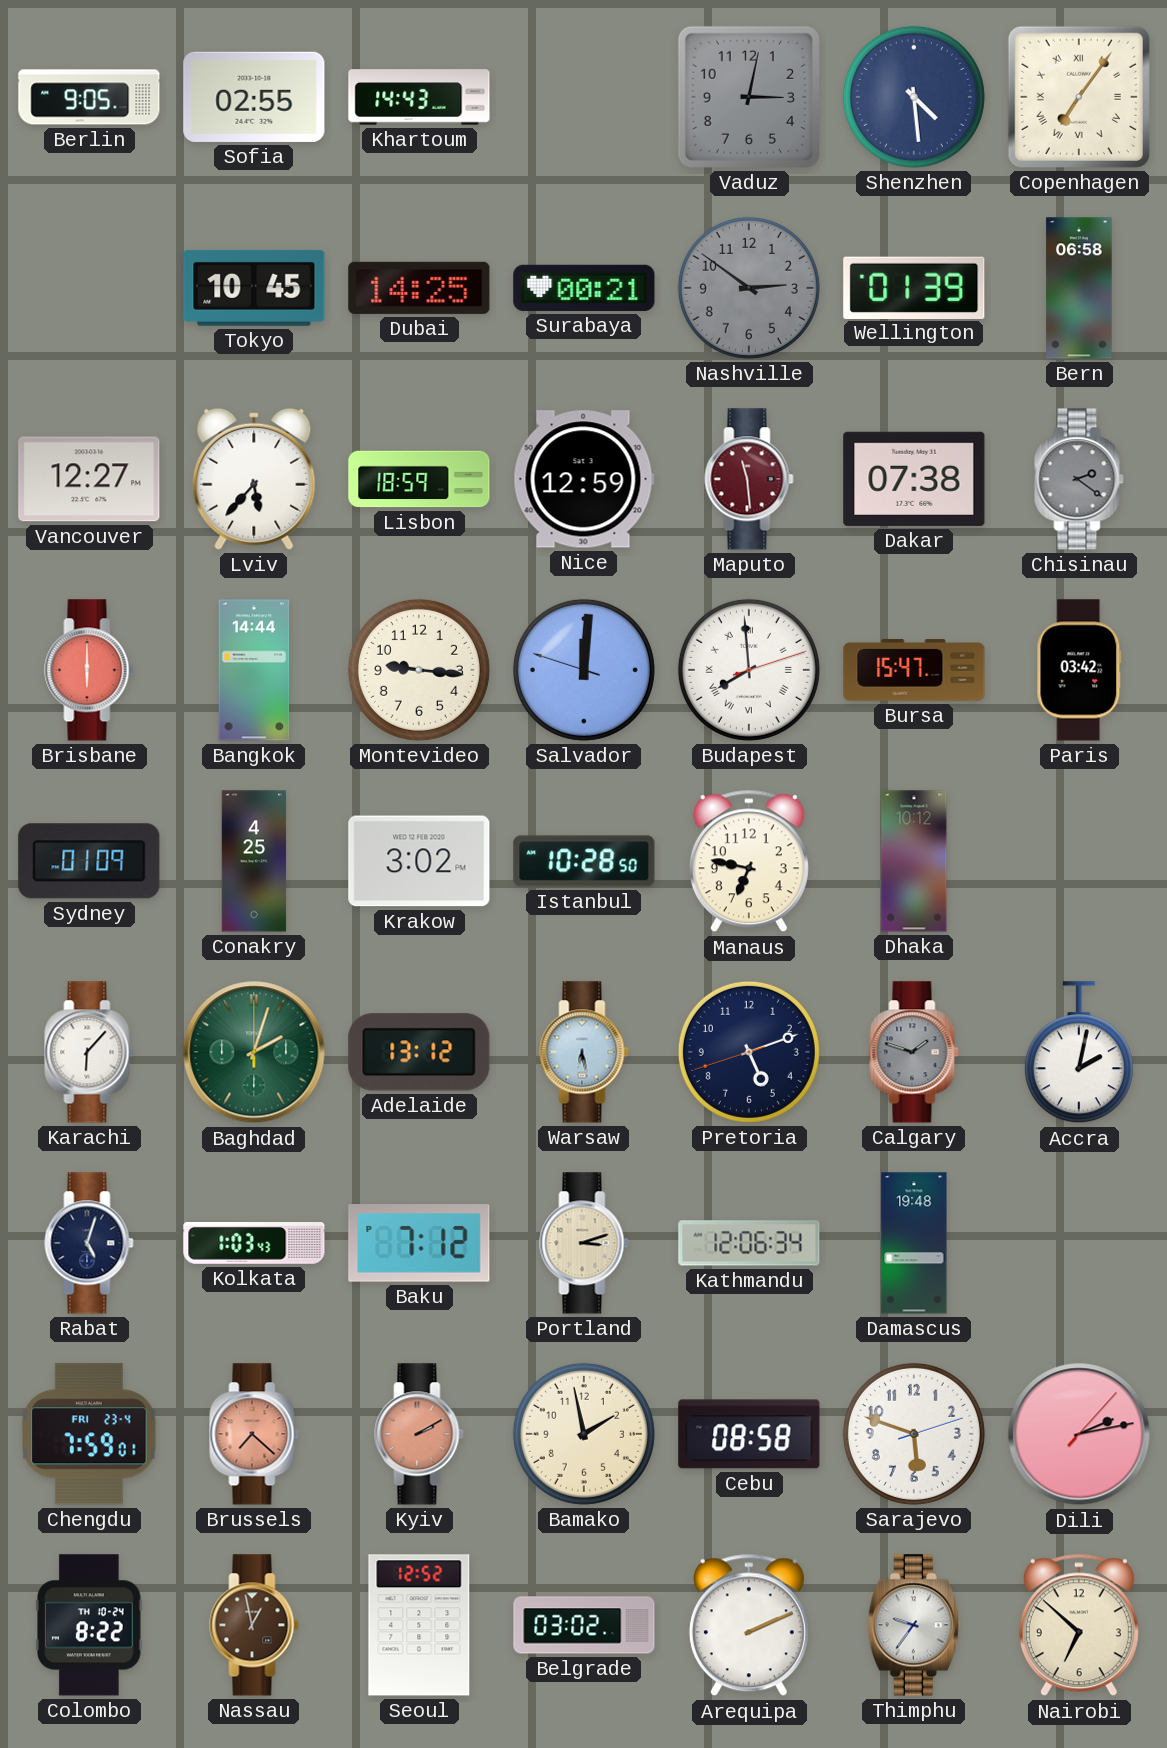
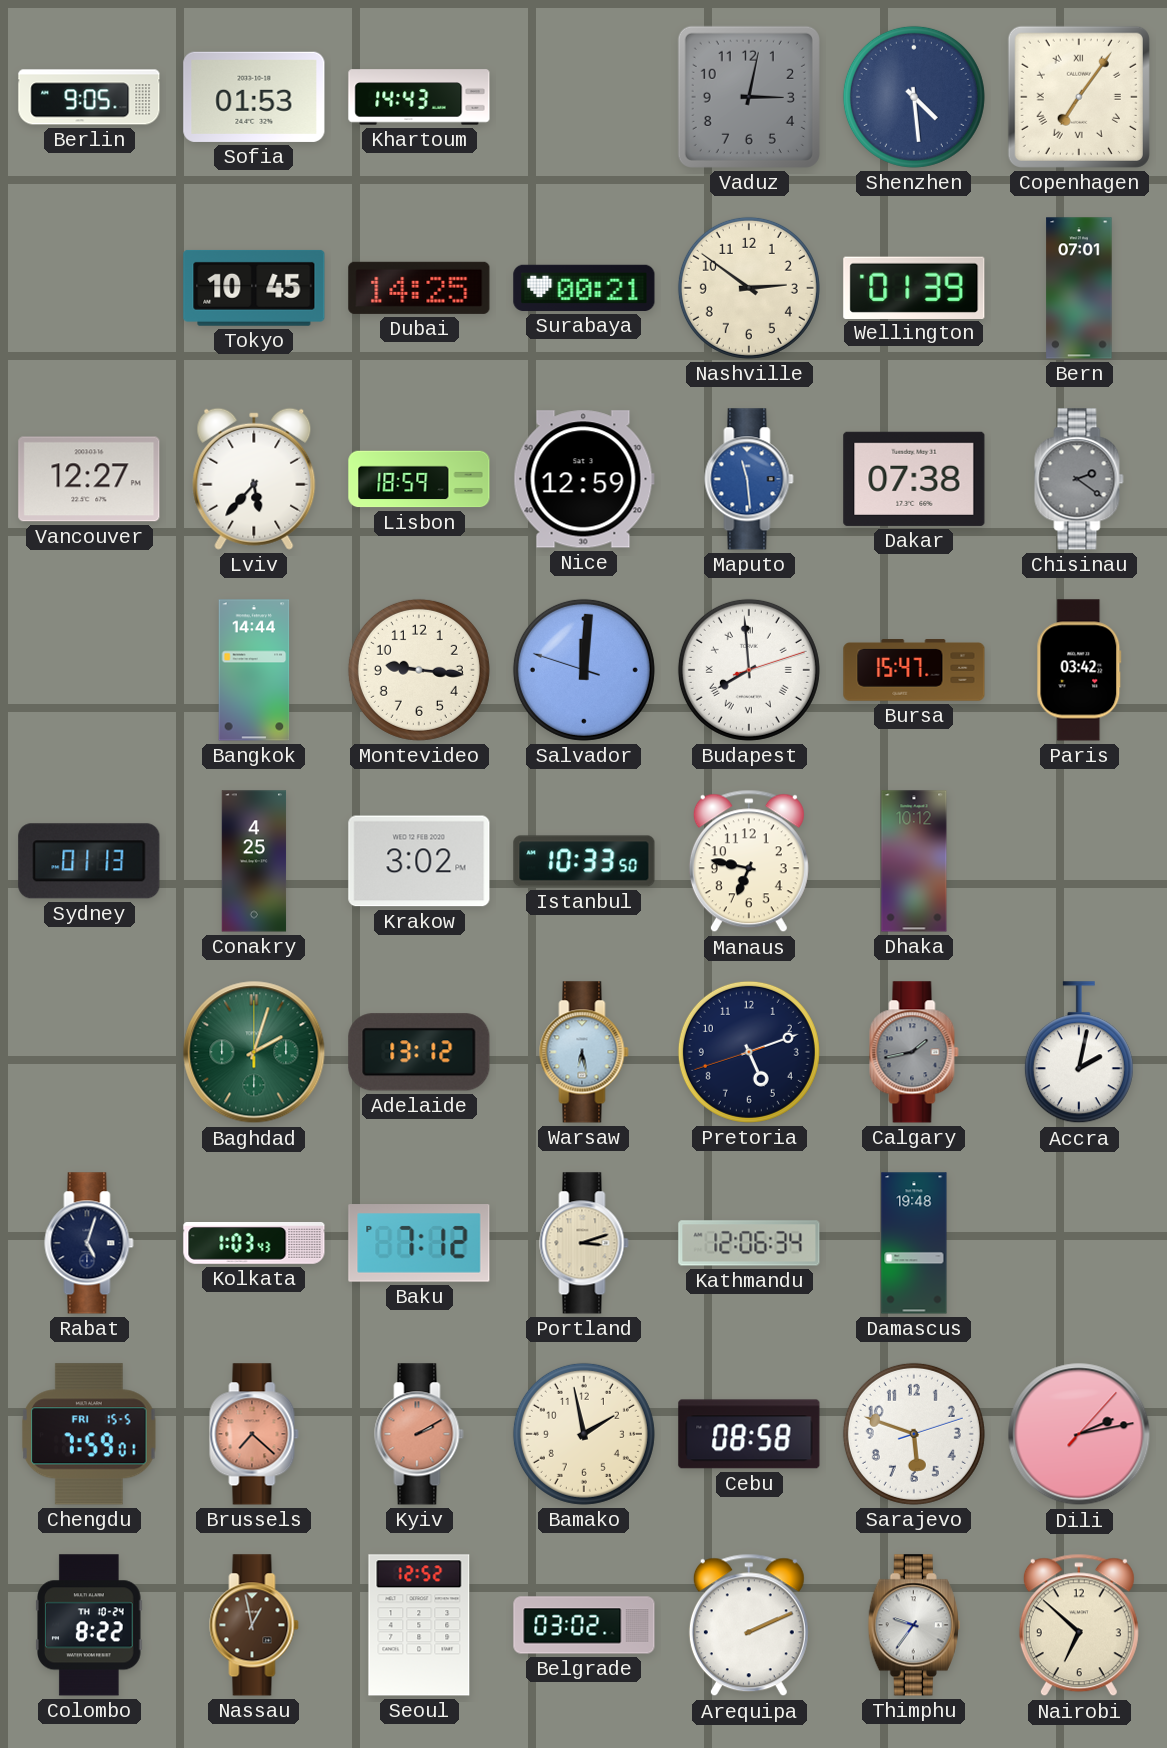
Sofia: 02:55 -> 01:53
Nashville dial: grey -> cream
Bern: 06:58 -> 07:01
Maputo dial: burgundy -> blue
Brisbane: 6:00 -> none
Sydney: 01:09 -> 01:13
Istanbul: 10:28 -> 10:33
Karachi: 6:07 -> none
Calgary: 1:48 -> 1:43
Chengdu date: FRI 23-4 -> FRI 15-5
